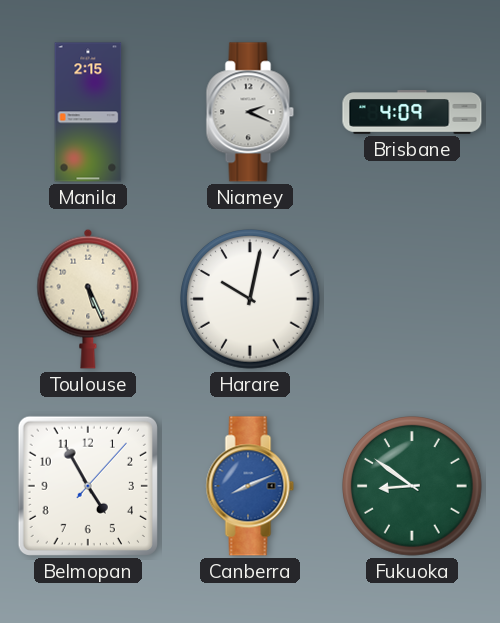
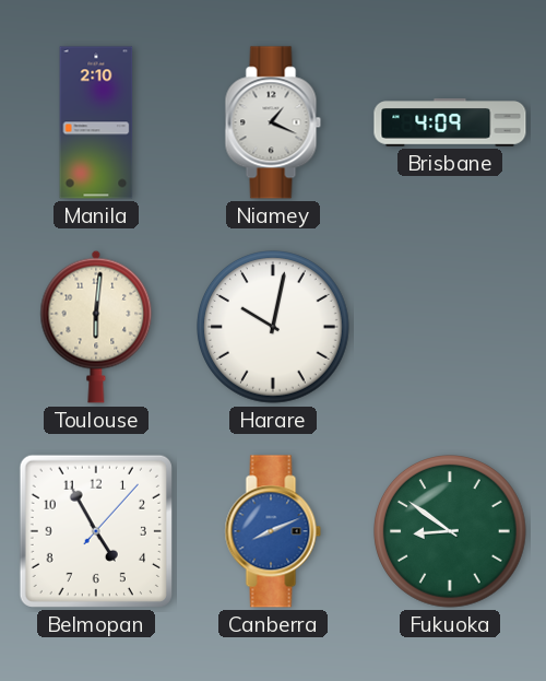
Manila: 2:15 -> 2:10
Niamey: 2:19 -> 1:19
Toulouse: 5:26 -> 6:01
